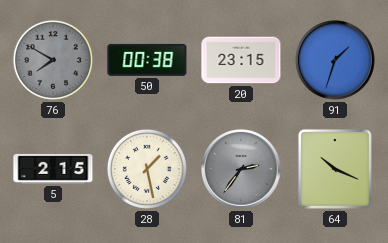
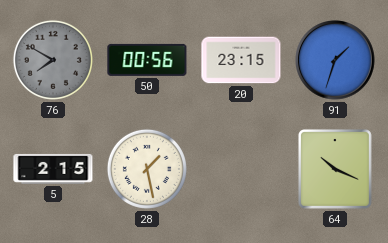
50: 00:38 -> 00:56
81: 2:36 -> none
